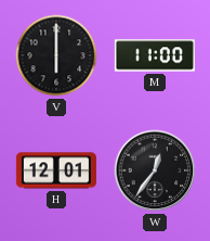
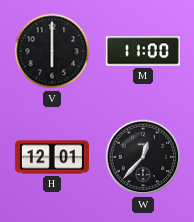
W: 12:36 -> 12:37
